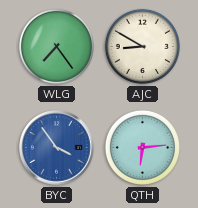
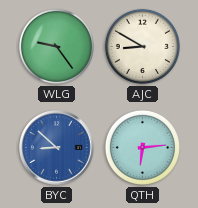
WLG: 7:24 -> 9:24
BYC: 3:54 -> 8:52
